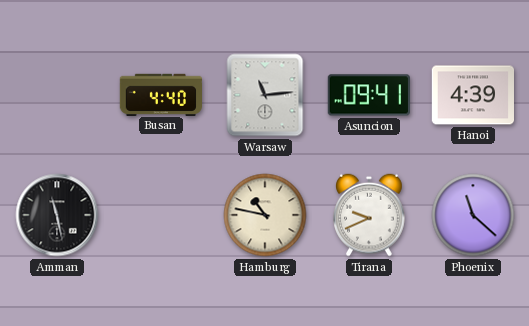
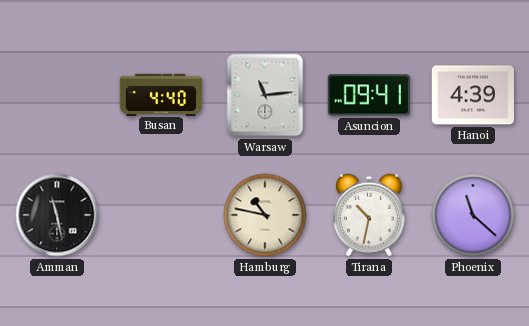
Tirana: 9:41 -> 10:32
